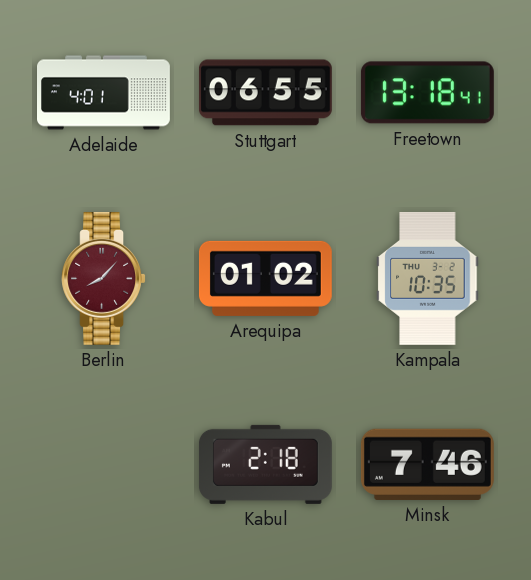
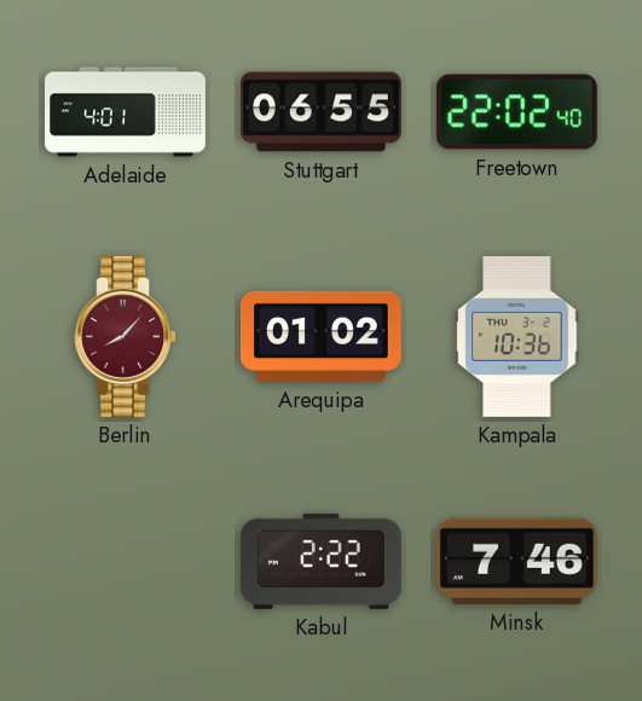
Freetown: 13:18 -> 22:02
Kampala: 10:35 -> 10:36
Kabul: 2:18 -> 2:22
